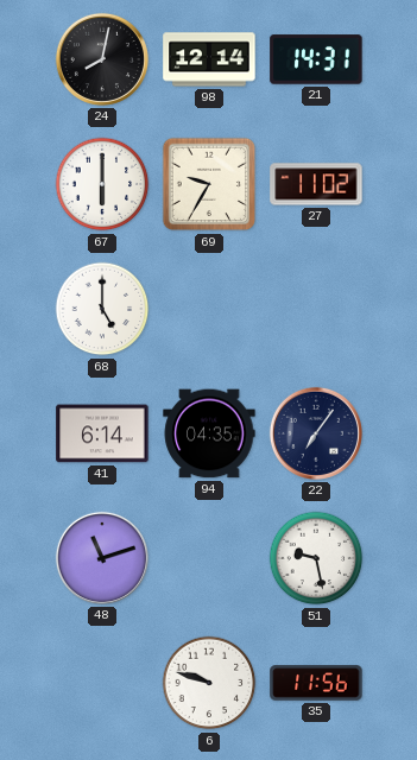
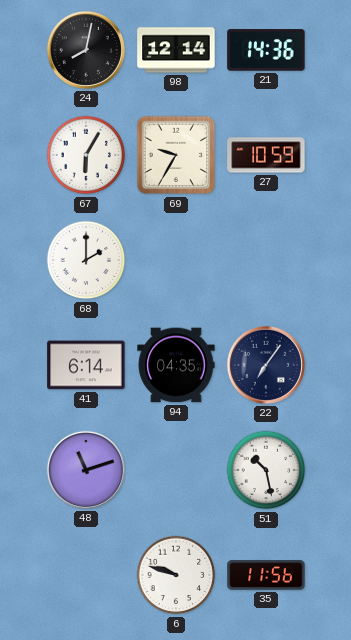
21: 14:31 -> 14:36
67: 6:00 -> 6:05
27: 11:02 -> 10:59
68: 5:00 -> 2:00
51: 9:28 -> 10:28
